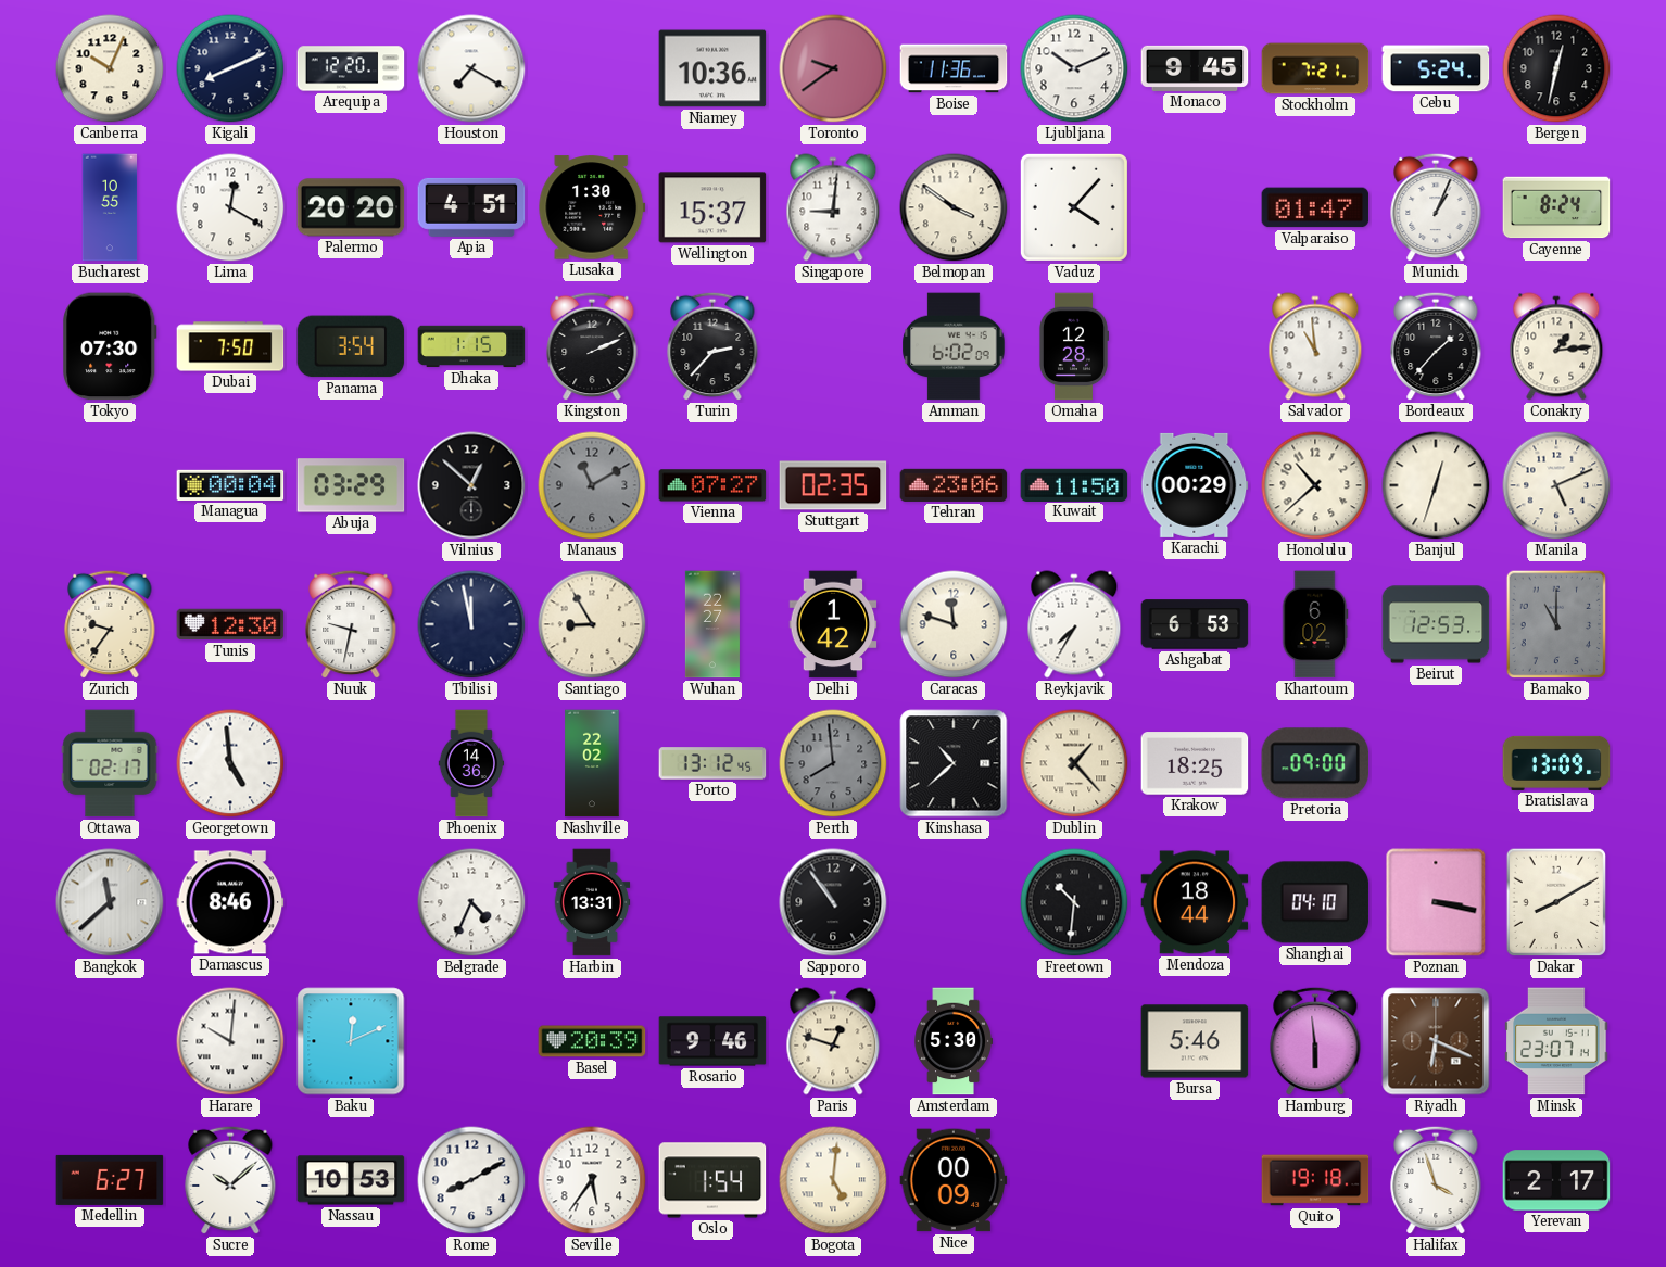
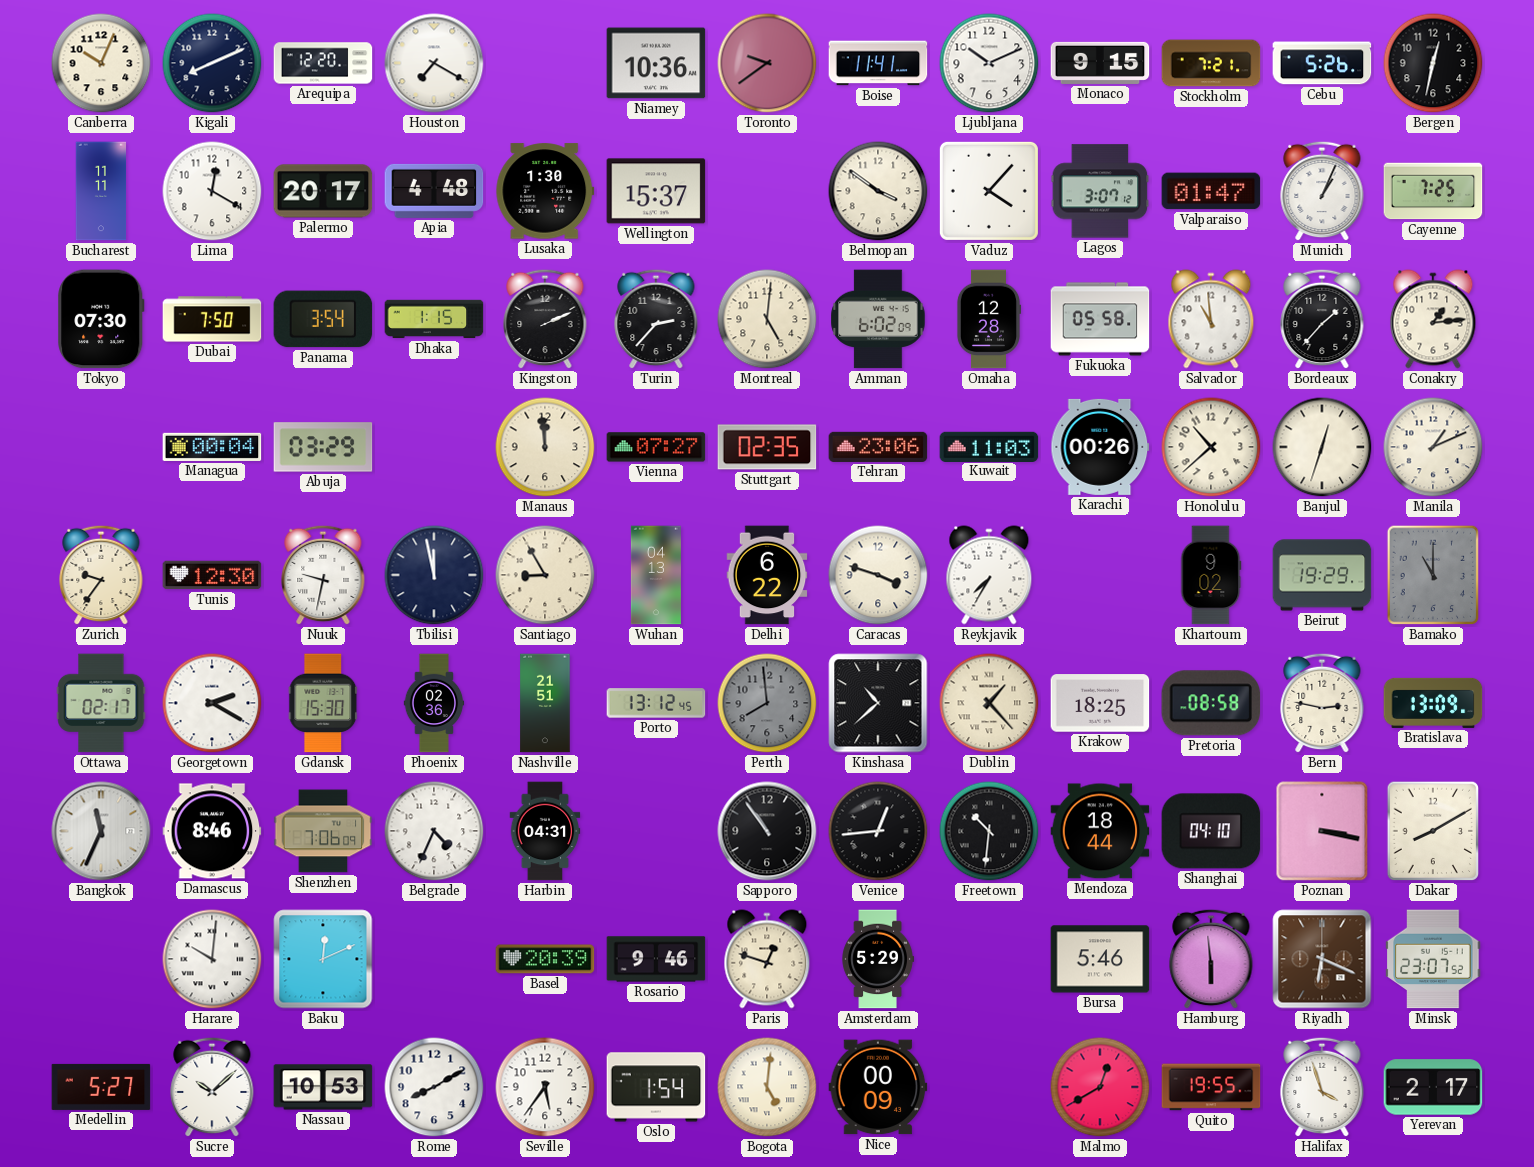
Boise: 11:36 -> 11:41
Monaco: 9:45 -> 9:15
Cebu: 5:24 -> 5:26
Bucharest: 10:55 -> 11:11
Palermo: 20:20 -> 20:17
Apia: 4:51 -> 4:48
Singapore: 9:01 -> none
Lagos: none -> 3:07
Cayenne: 8:24 -> 7:25
Montreal: none -> 5:01
Fukuoka: none -> 05:58
Vilnius: 12:52 -> none
Manaus: 11:10 -> 11:59
Manaus dial: grey -> cream
Kuwait: 11:50 -> 11:03
Karachi: 00:29 -> 00:26
Manila: 5:11 -> 1:11
Wuhan: 22:27 -> 04:13
Delhi: 1:42 -> 6:22
Caracas: 11:48 -> 3:48
Ashgabat: 6:53 -> none
Khartoum: 6:02 -> 9:02
Beirut: 12:53 -> 19:29
Georgetown: 4:59 -> 2:20
Gdansk: none -> 15:30
Phoenix: 14:36 -> 02:36
Nashville: 22:02 -> 21:51
Pretoria: 09:00 -> 08:58
Bern: none -> 2:47
Bangkok: 11:38 -> 11:34
Shenzhen: none -> 7:06
Harbin: 13:31 -> 04:31
Venice: none -> 12:44
Amsterdam: 5:30 -> 5:29
Minsk: 23:07:14 -> 23:07:52
Medellin: 6:27 -> 5:27
Malmo: none -> 12:40
Quito: 19:18 -> 19:55
